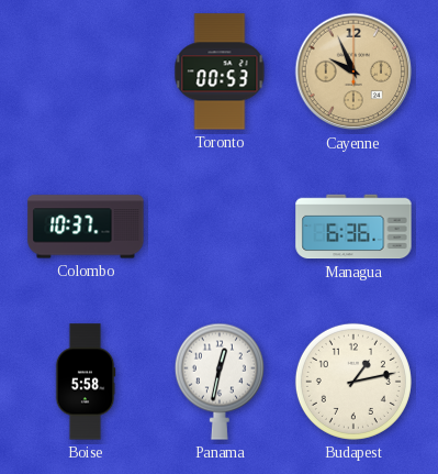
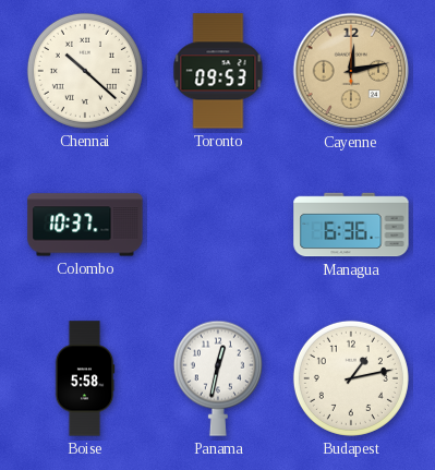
Chennai: none -> 10:22
Toronto: 00:53 -> 09:53
Cayenne: 9:56 -> 12:13
